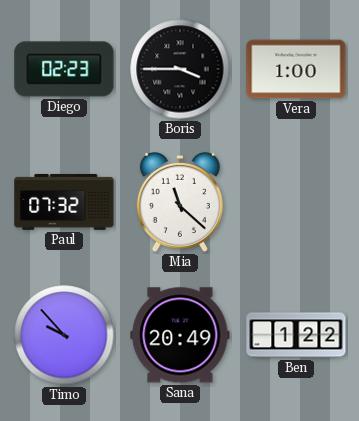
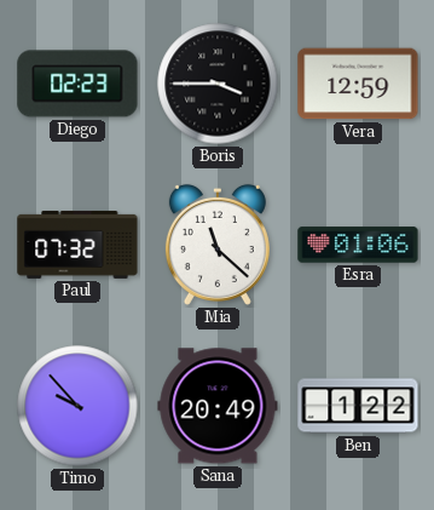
Vera: 1:00 -> 12:59
Esra: none -> 01:06
